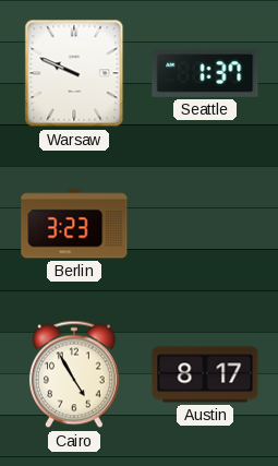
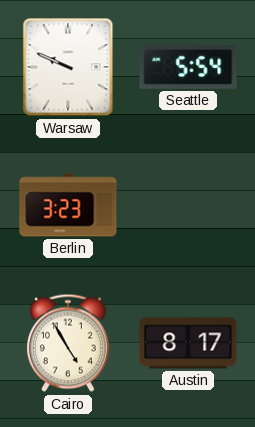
Seattle: 1:37 -> 5:54
